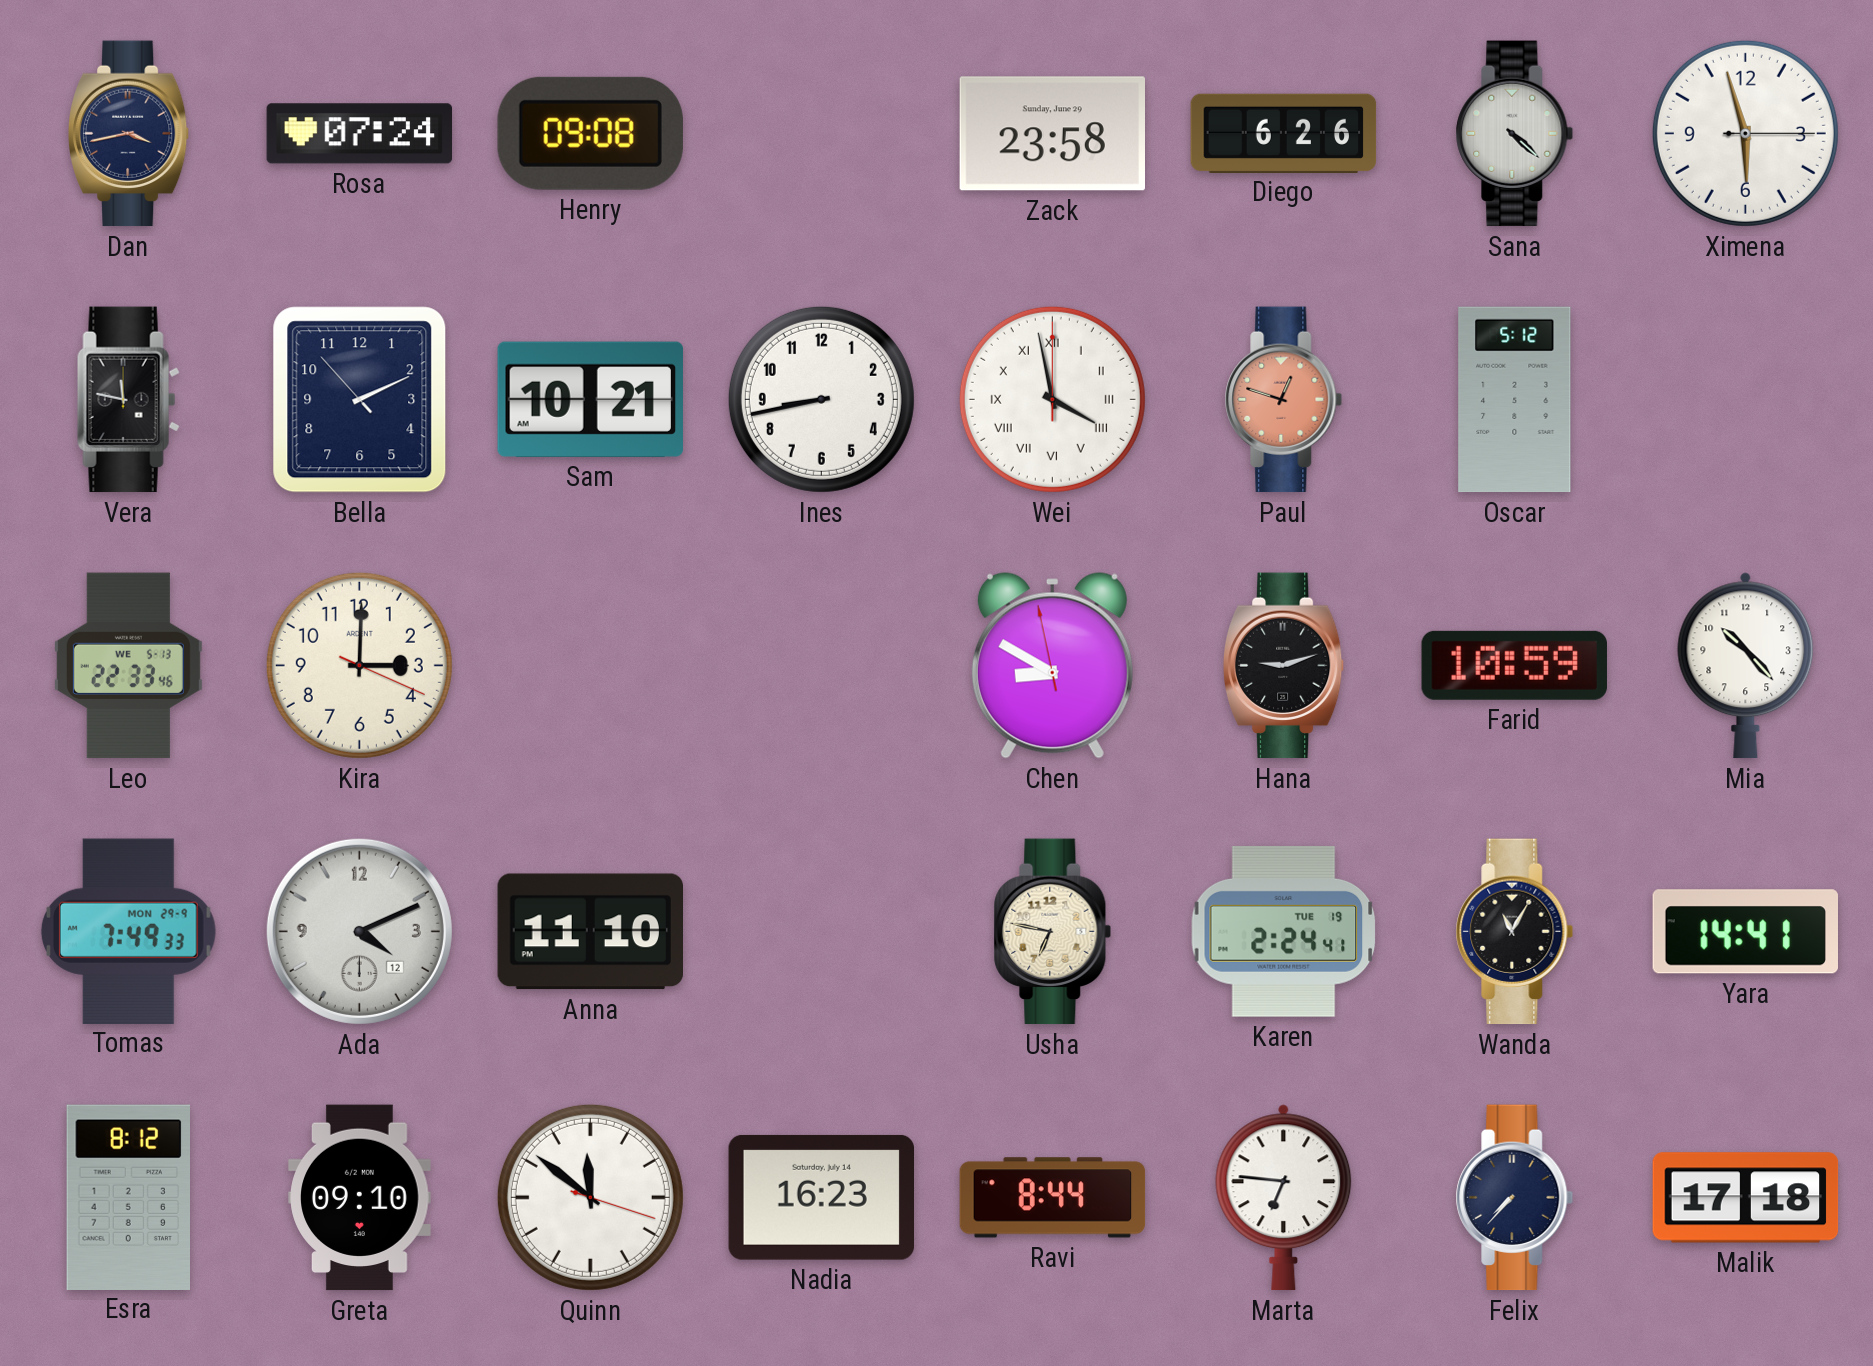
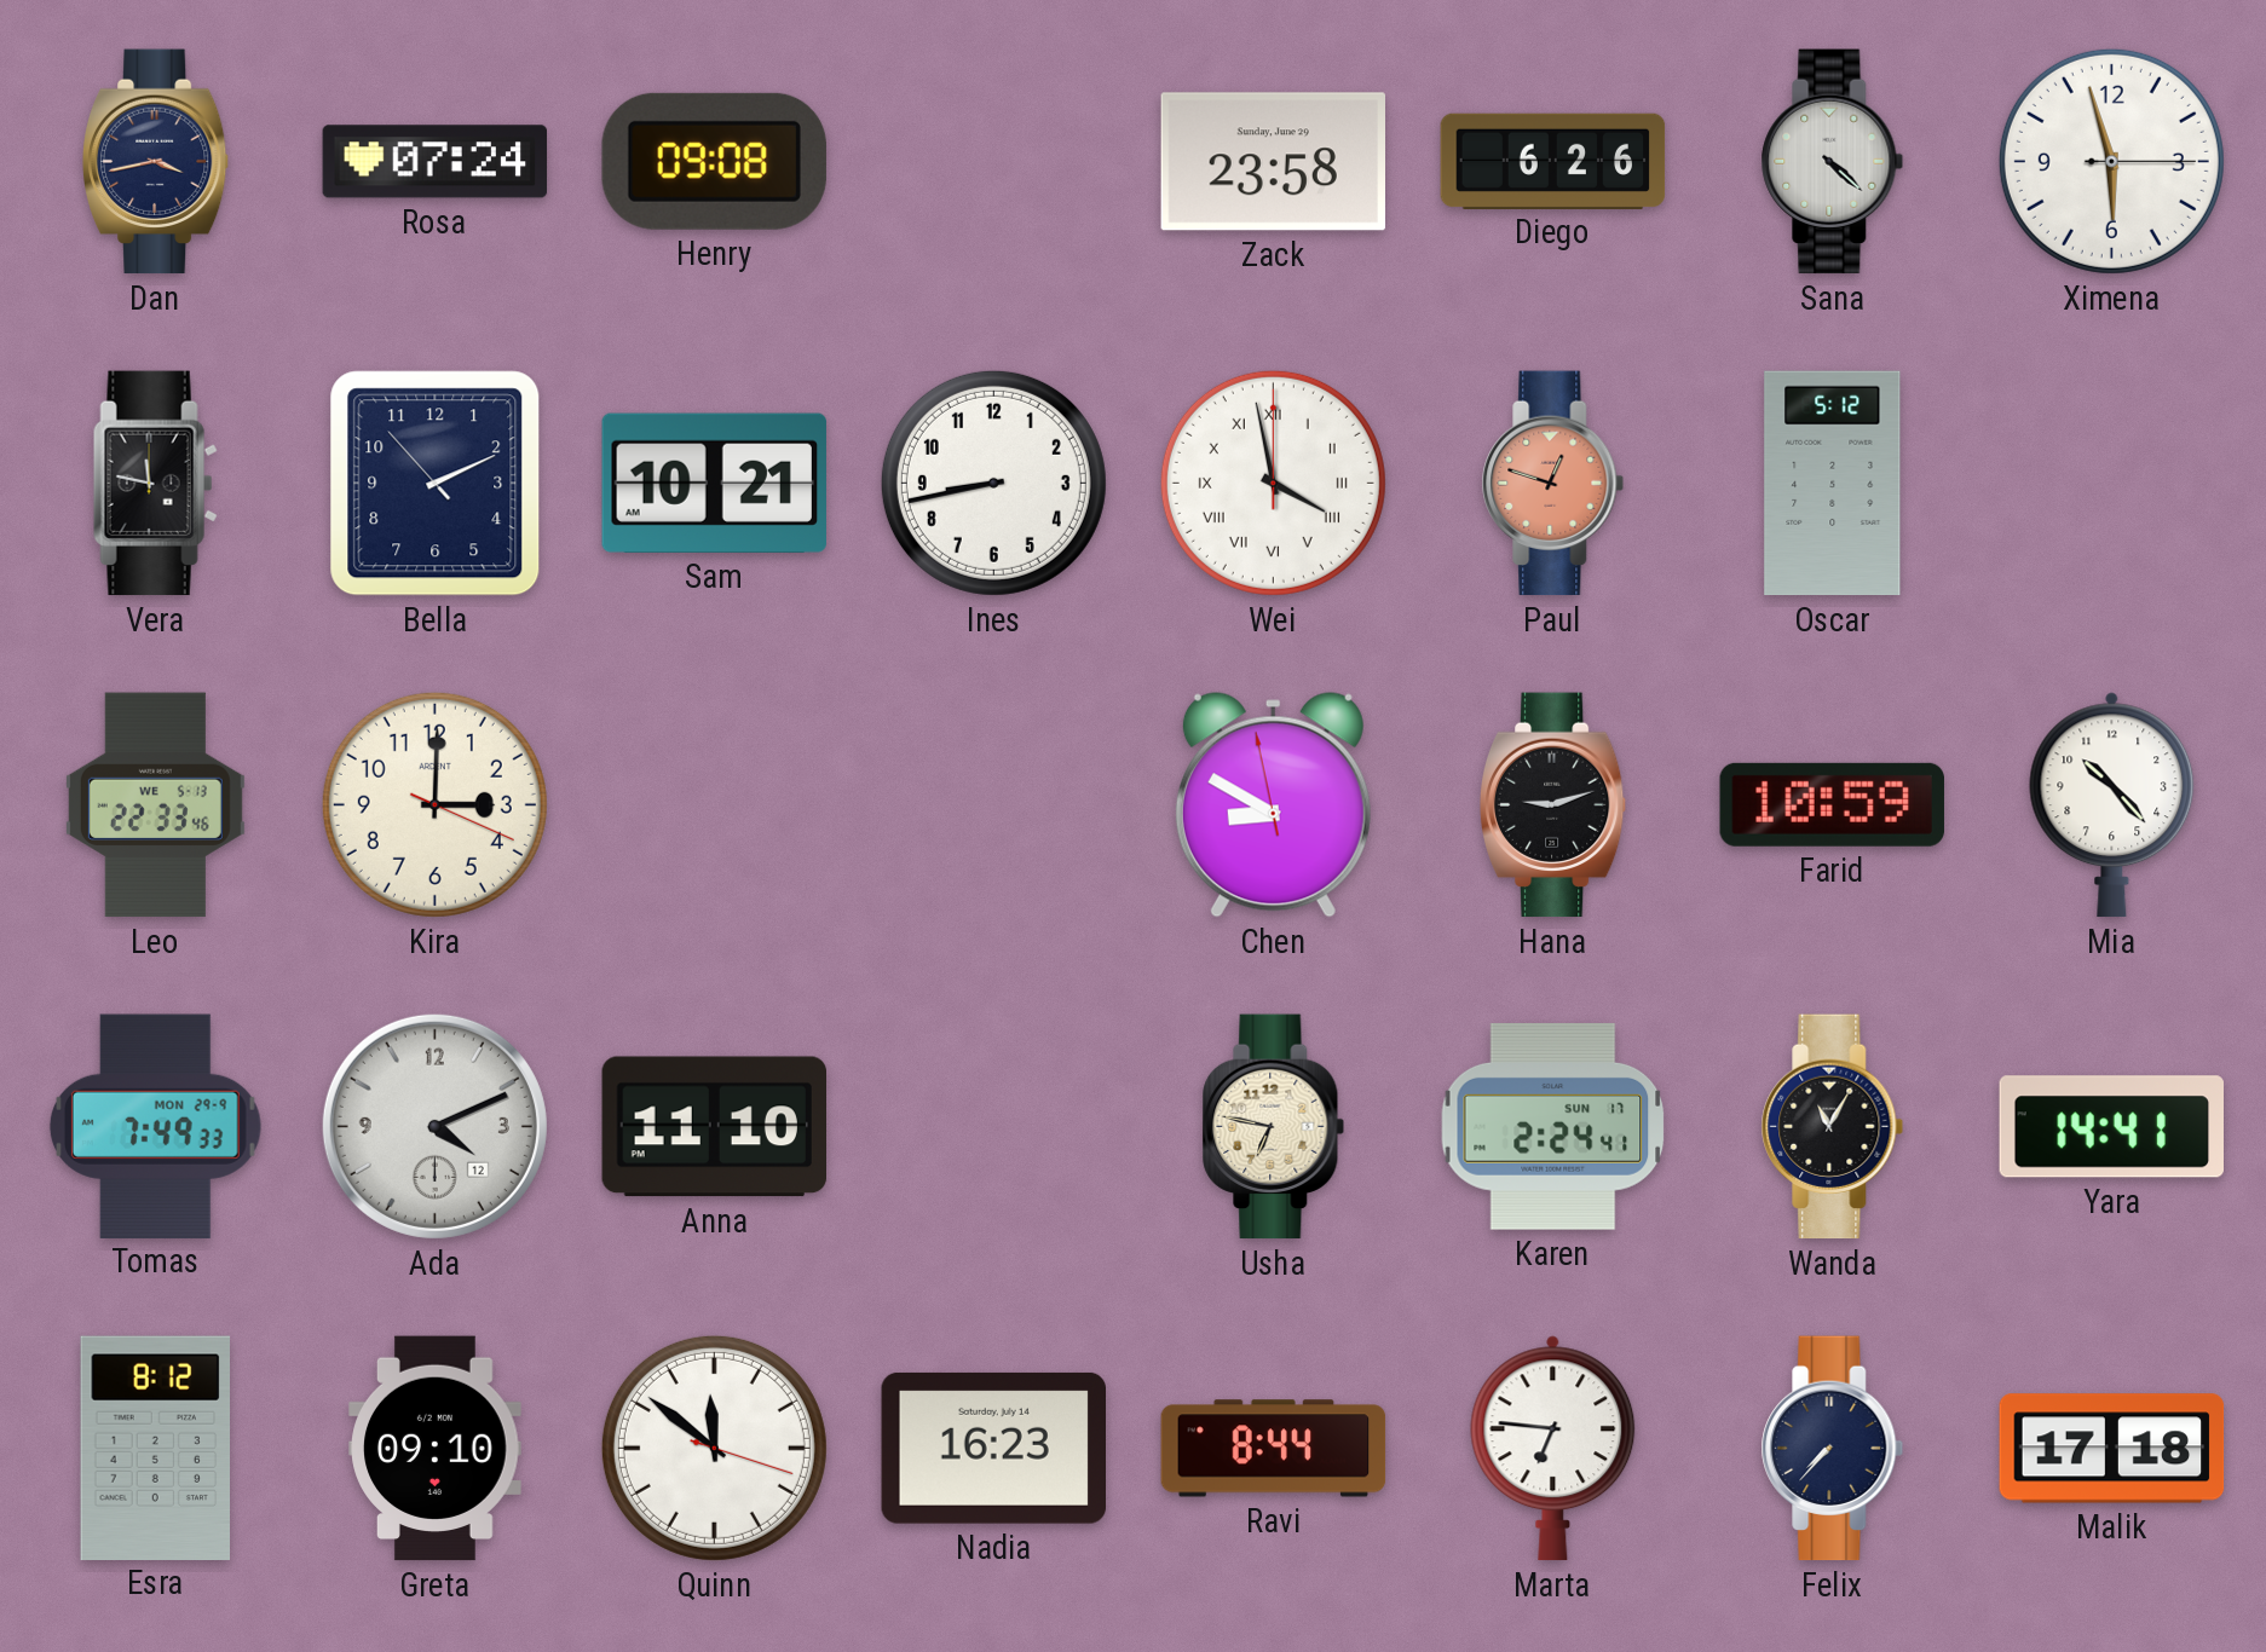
Karen date: TUE 19 -> SUN 17
